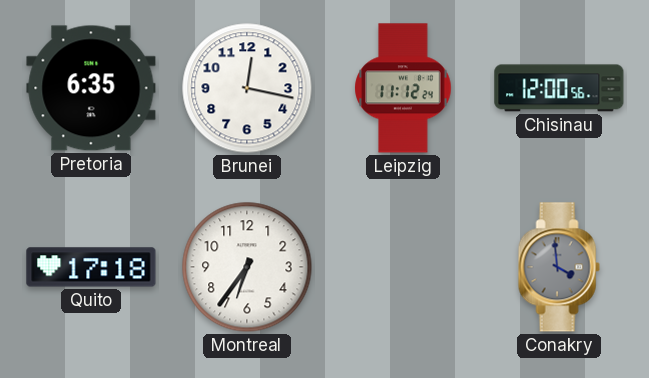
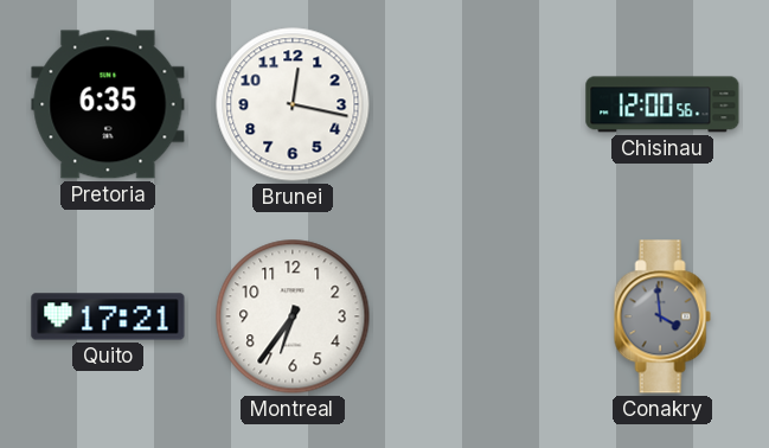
Leipzig: 11:12 -> none
Quito: 17:18 -> 17:21
